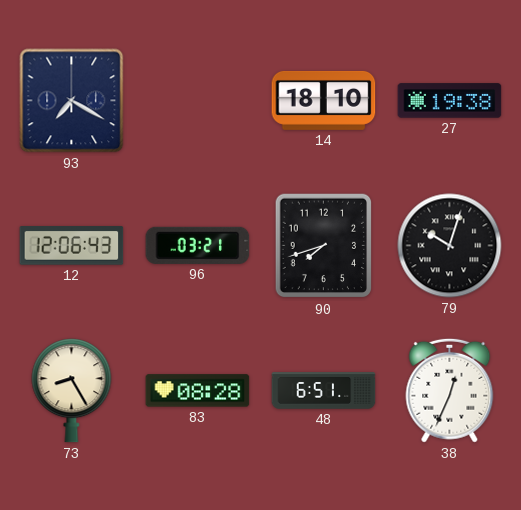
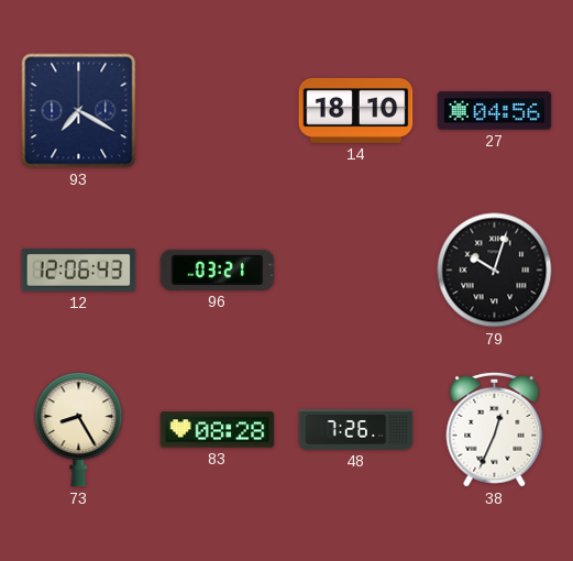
27: 19:38 -> 04:56
90: 7:42 -> none
48: 6:51 -> 7:26
